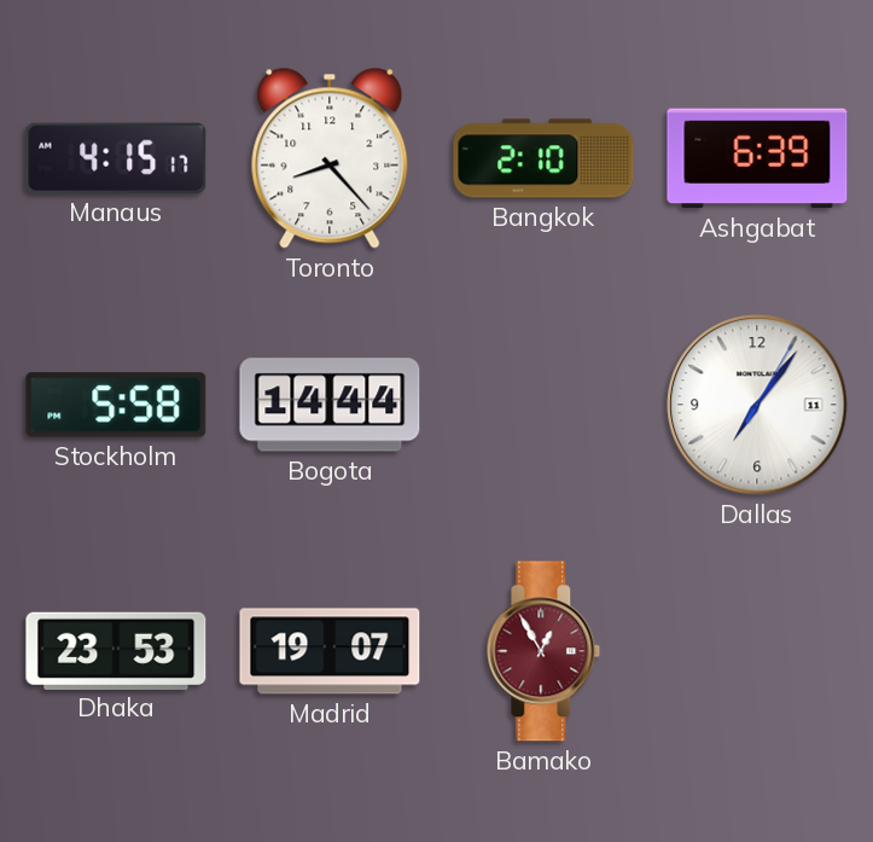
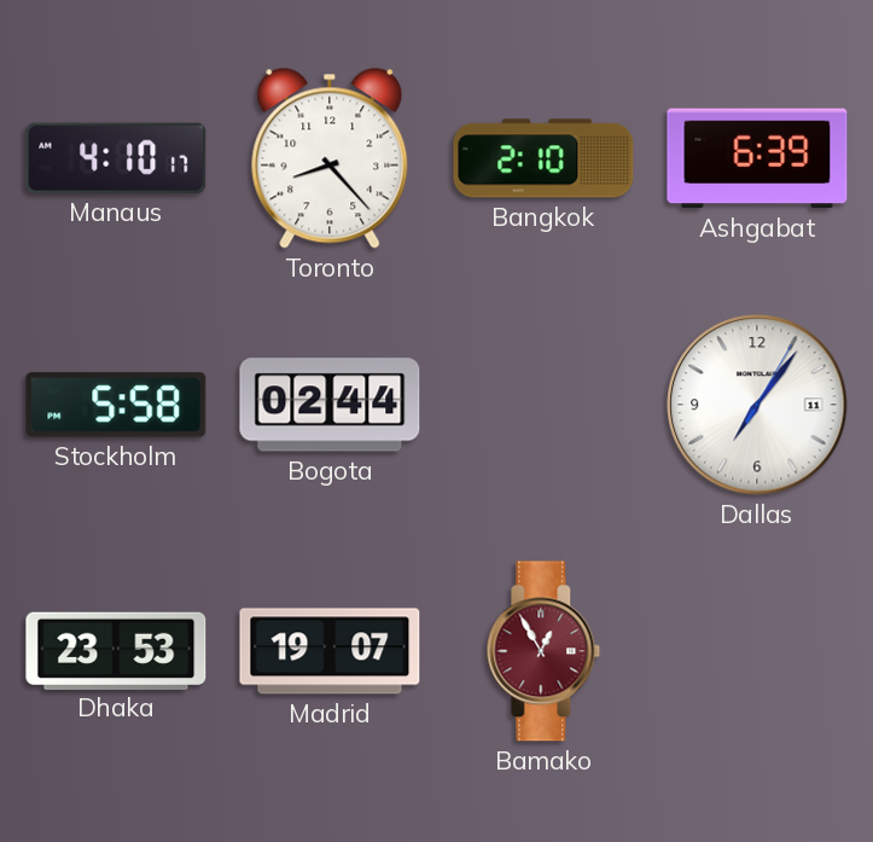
Manaus: 4:15 -> 4:10
Bogota: 14:44 -> 02:44
